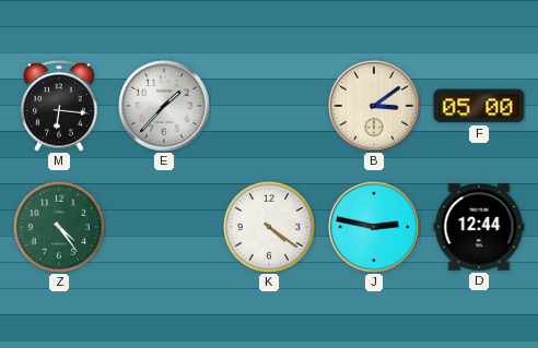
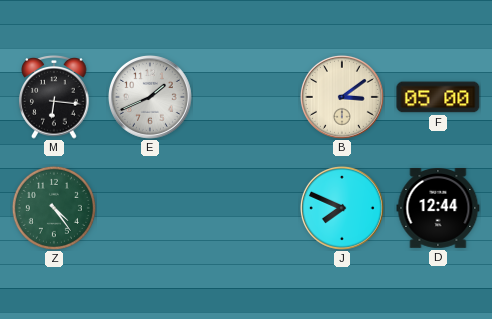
E: 1:37 -> 1:41
K: 4:21 -> none
J: 2:47 -> 7:49
